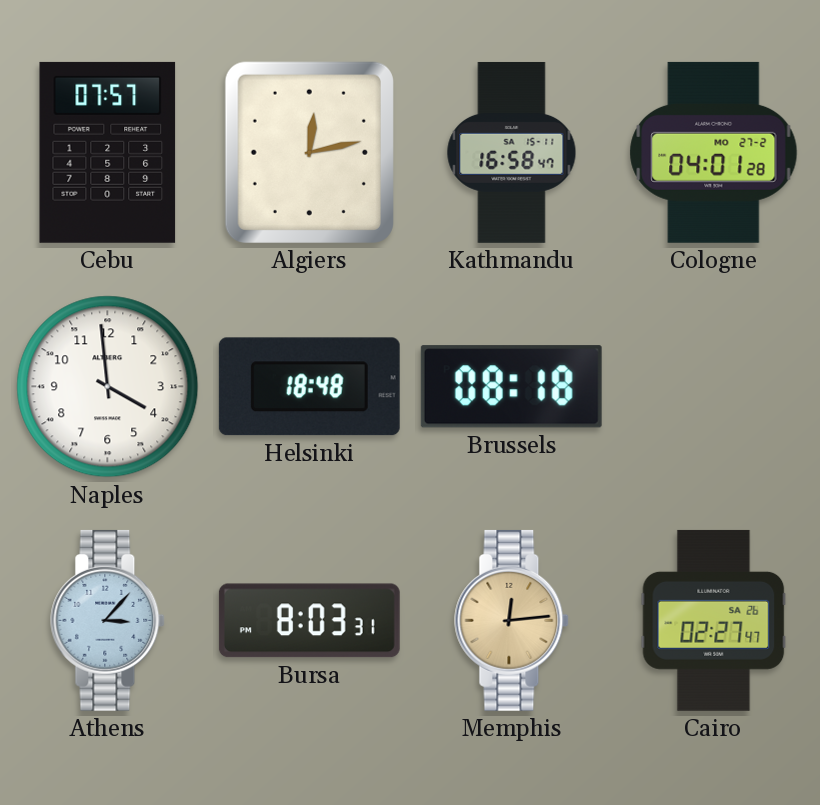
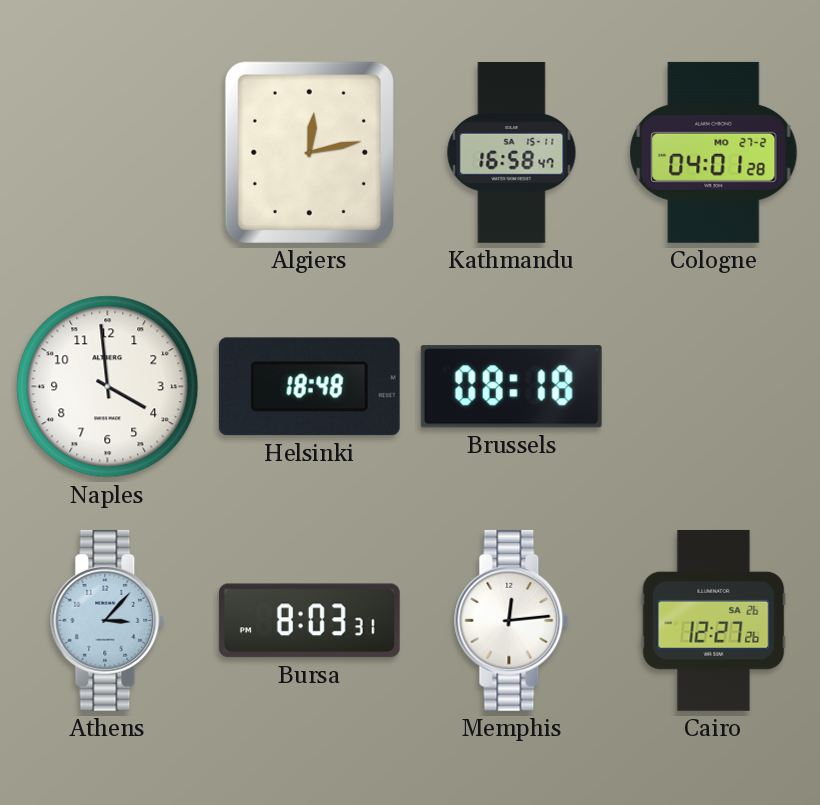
Cebu: 07:57 -> none
Memphis dial: champagne -> white
Cairo: 02:27 -> 12:27
